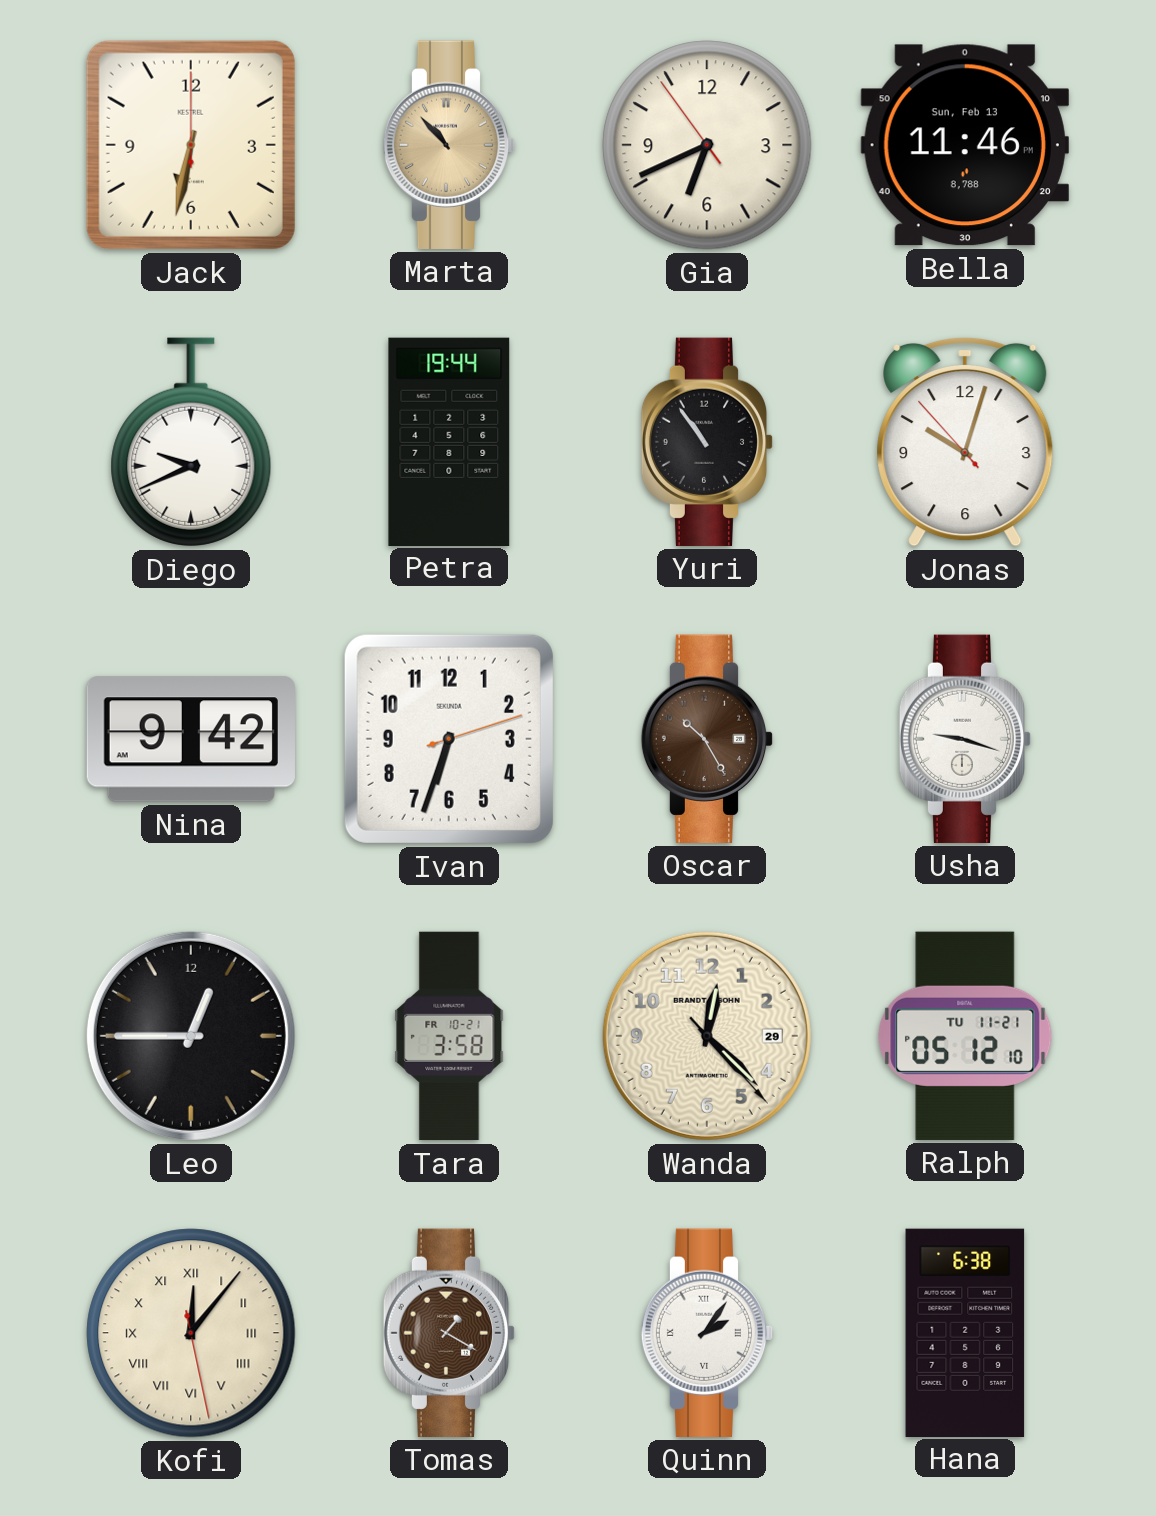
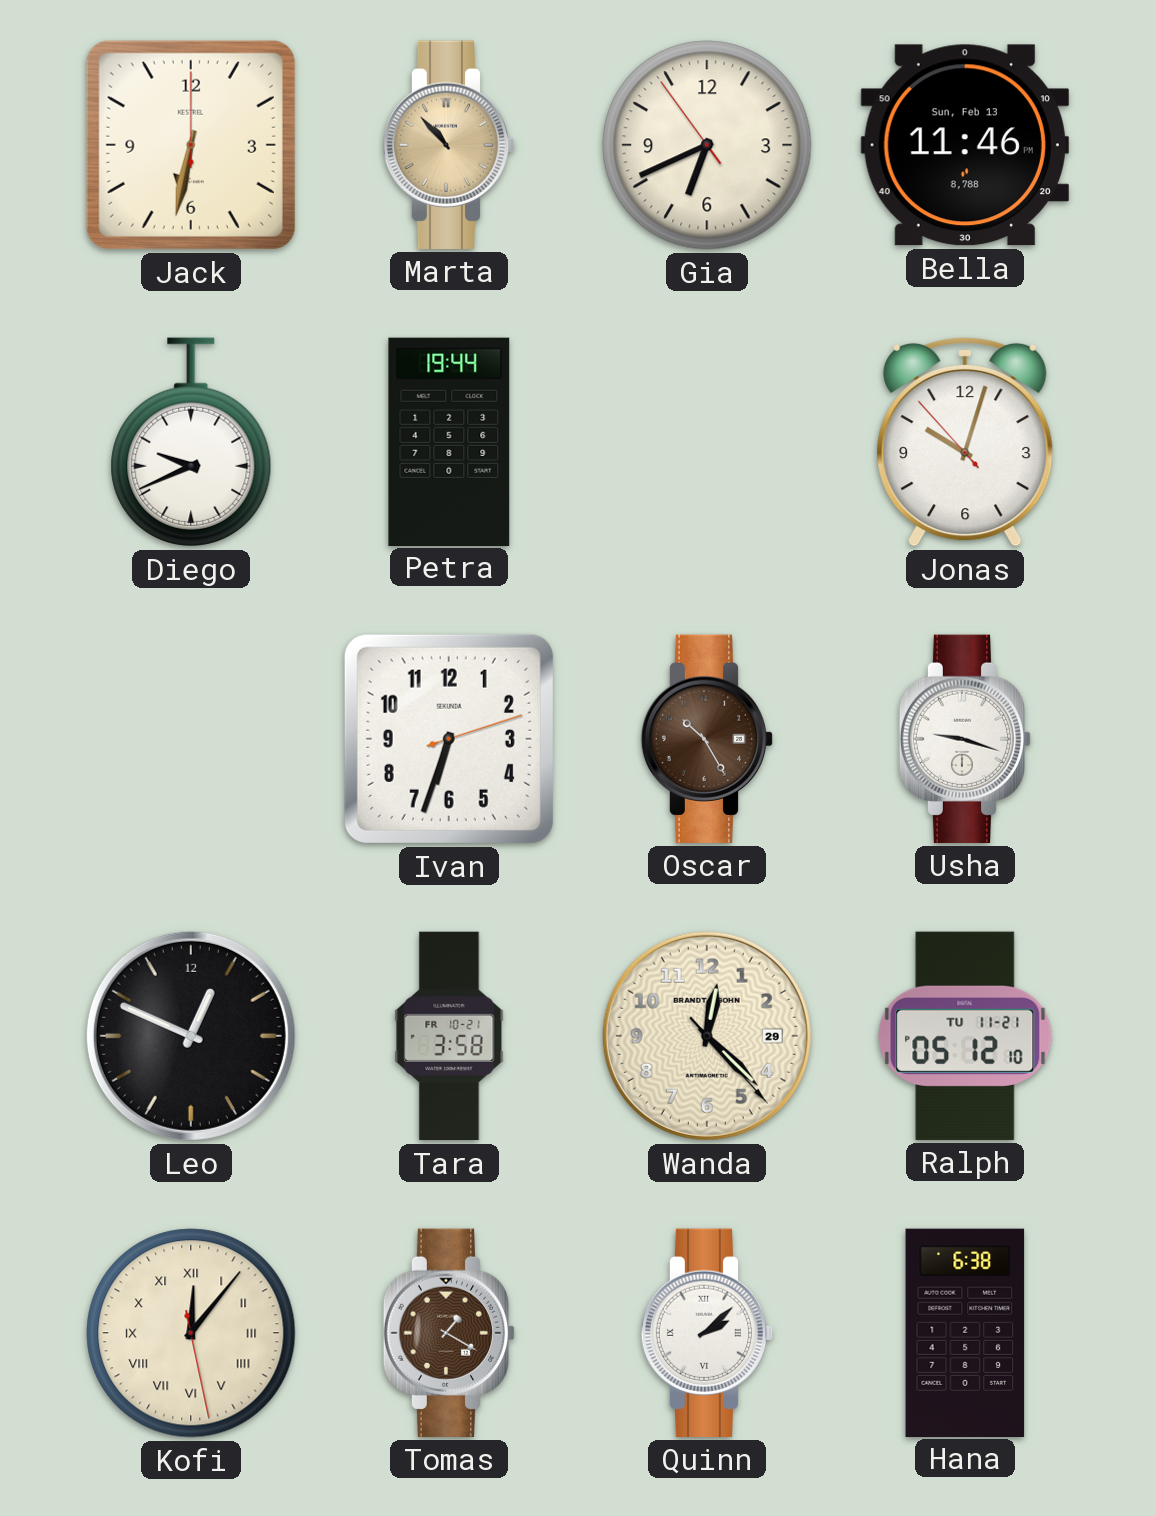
Yuri: 10:54 -> none
Nina: 9:42 -> none
Leo: 12:45 -> 12:49
Quinn: 2:06 -> 2:08
